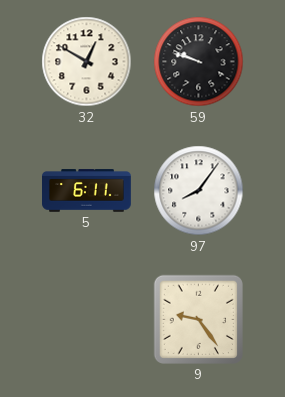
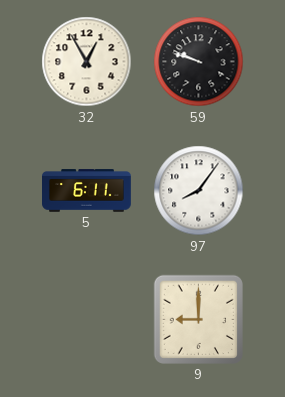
32: 12:50 -> 12:55
9: 9:24 -> 9:00
